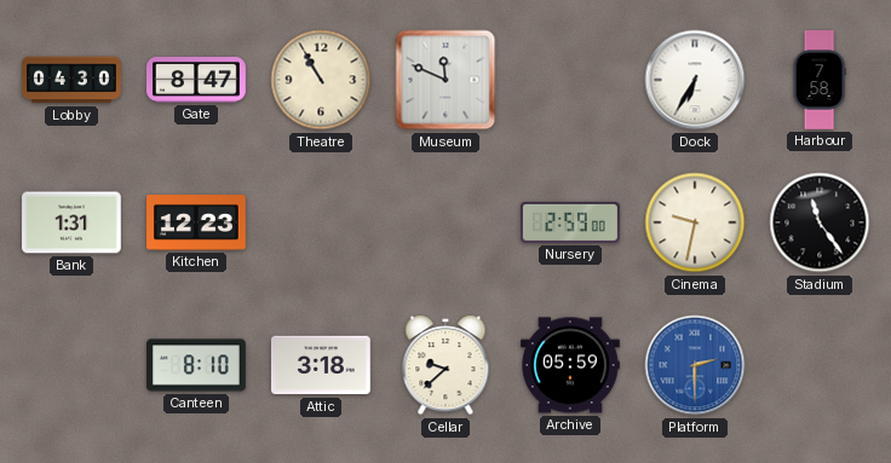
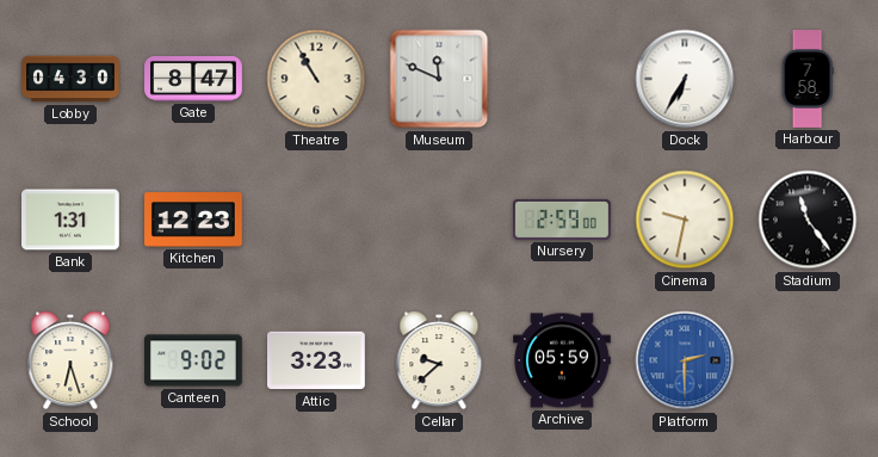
School: none -> 6:27
Canteen: 8:10 -> 9:02
Attic: 3:18 -> 3:23
